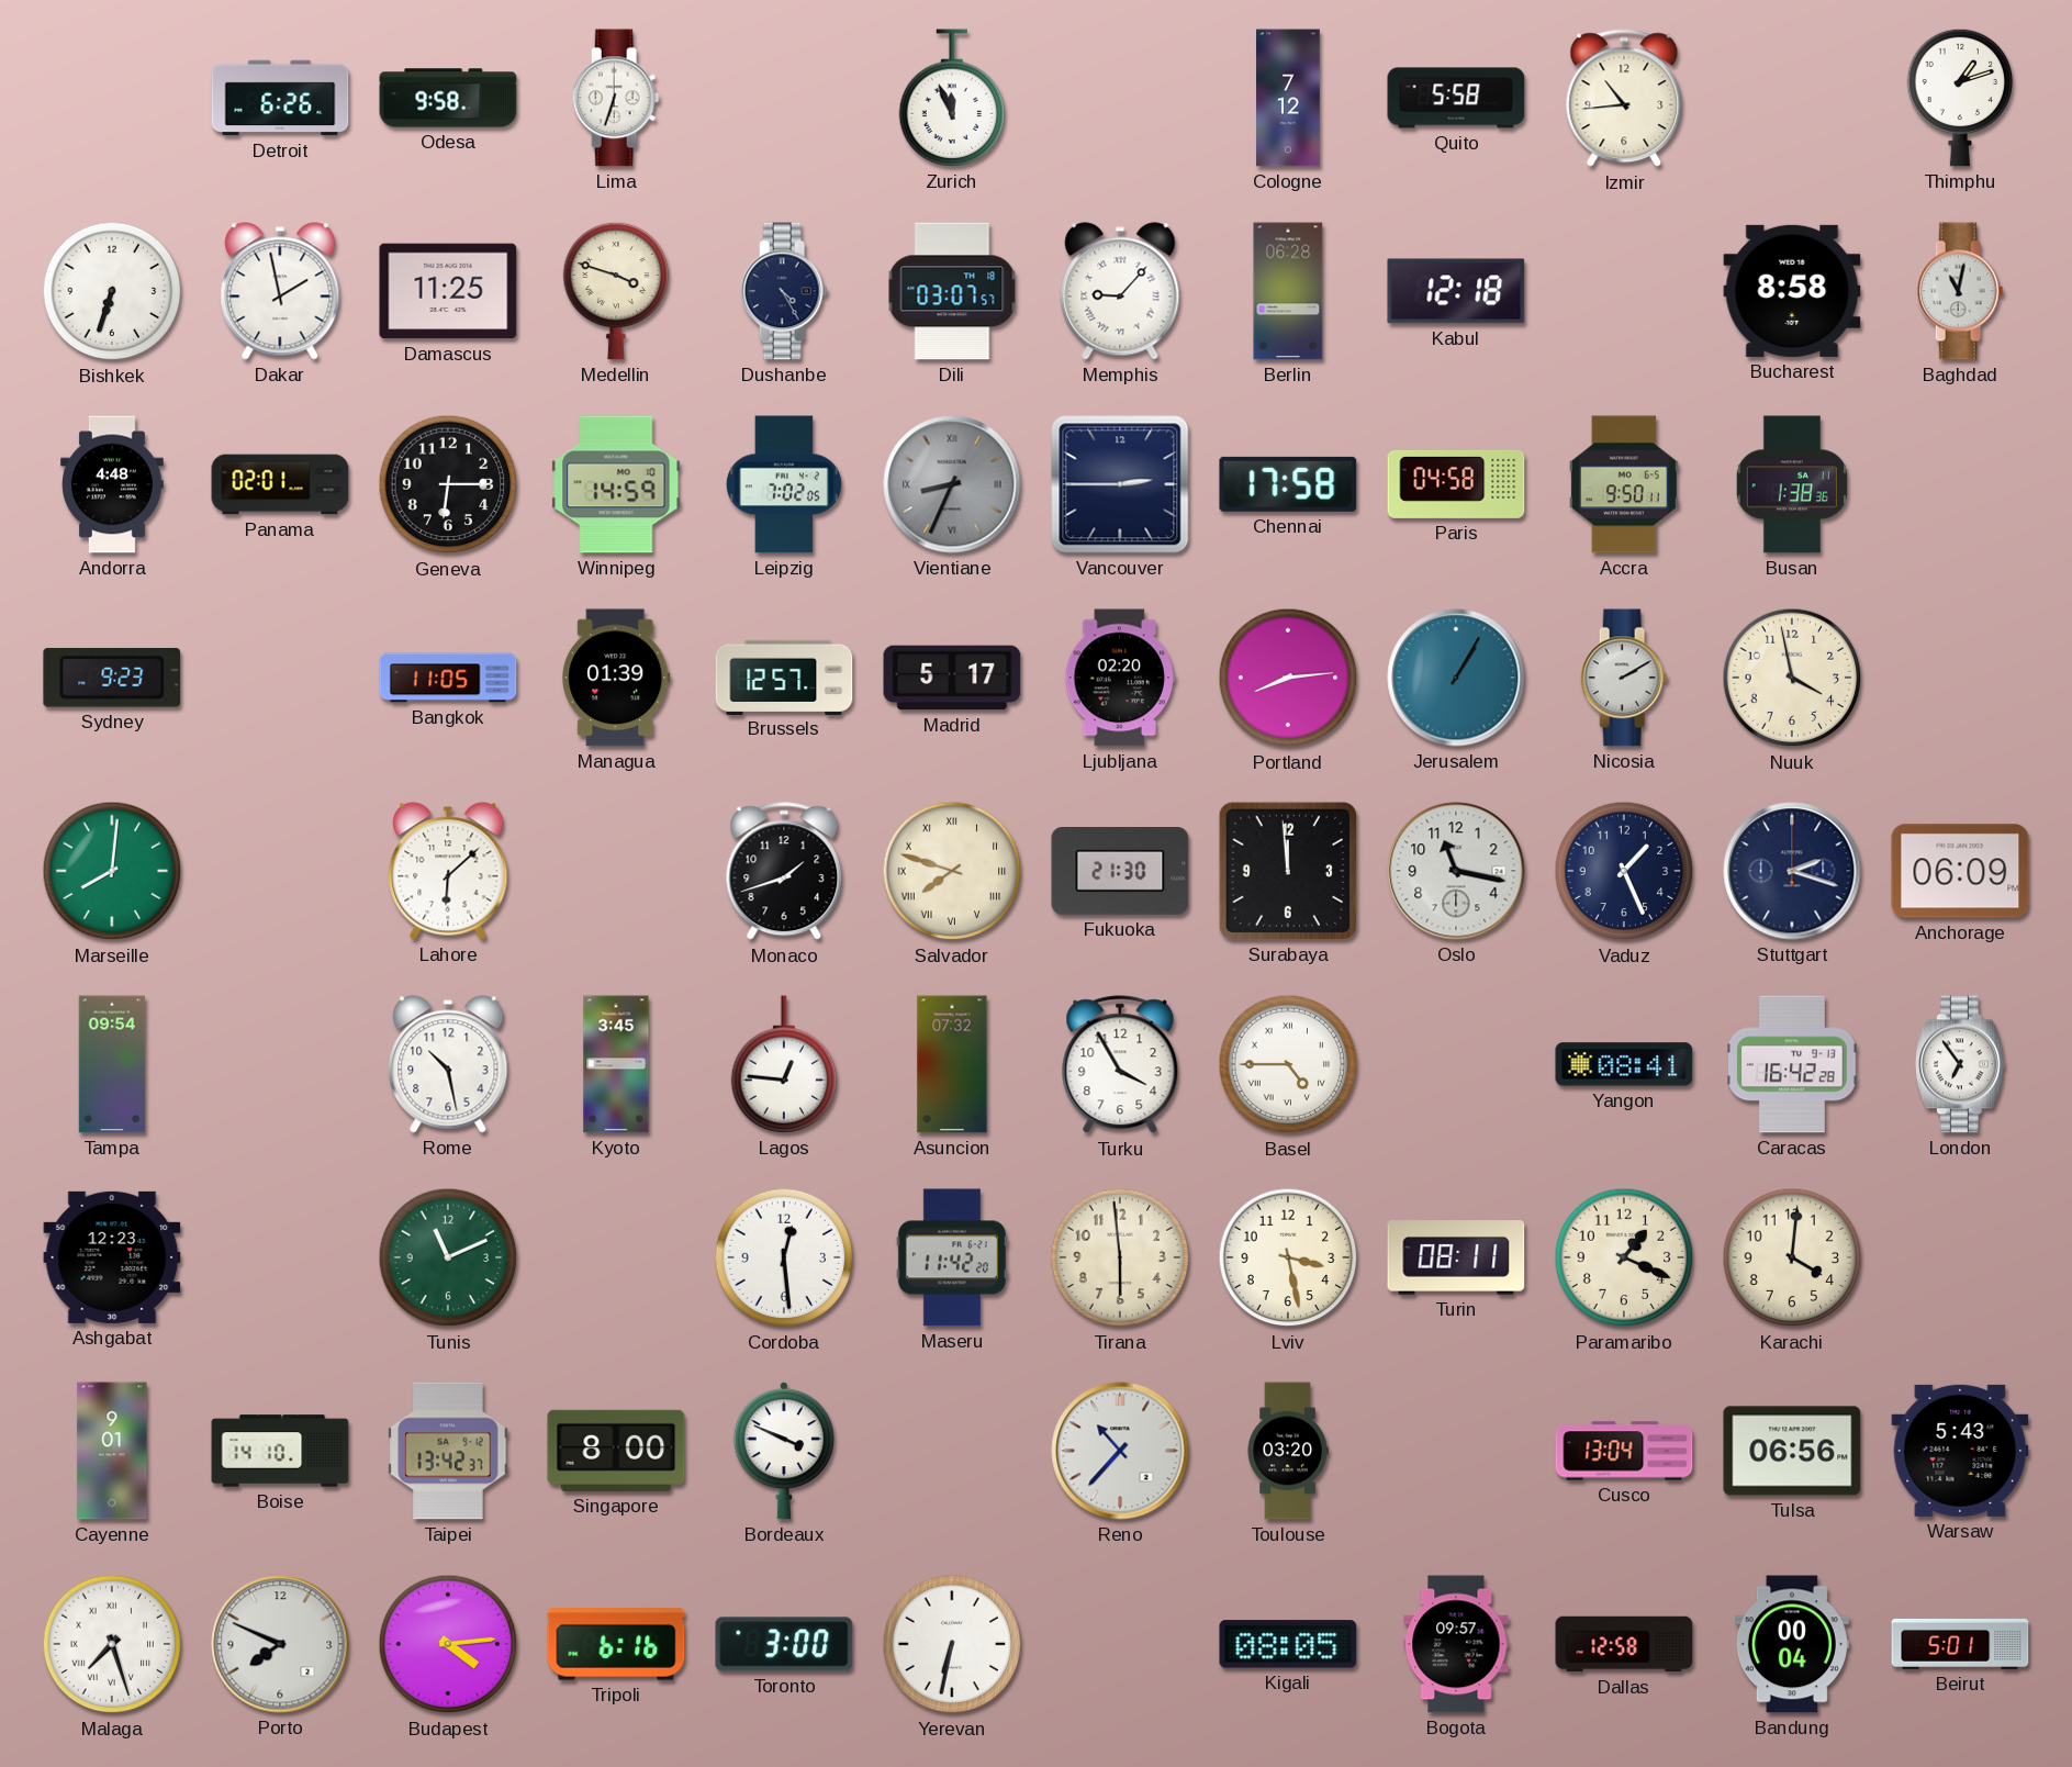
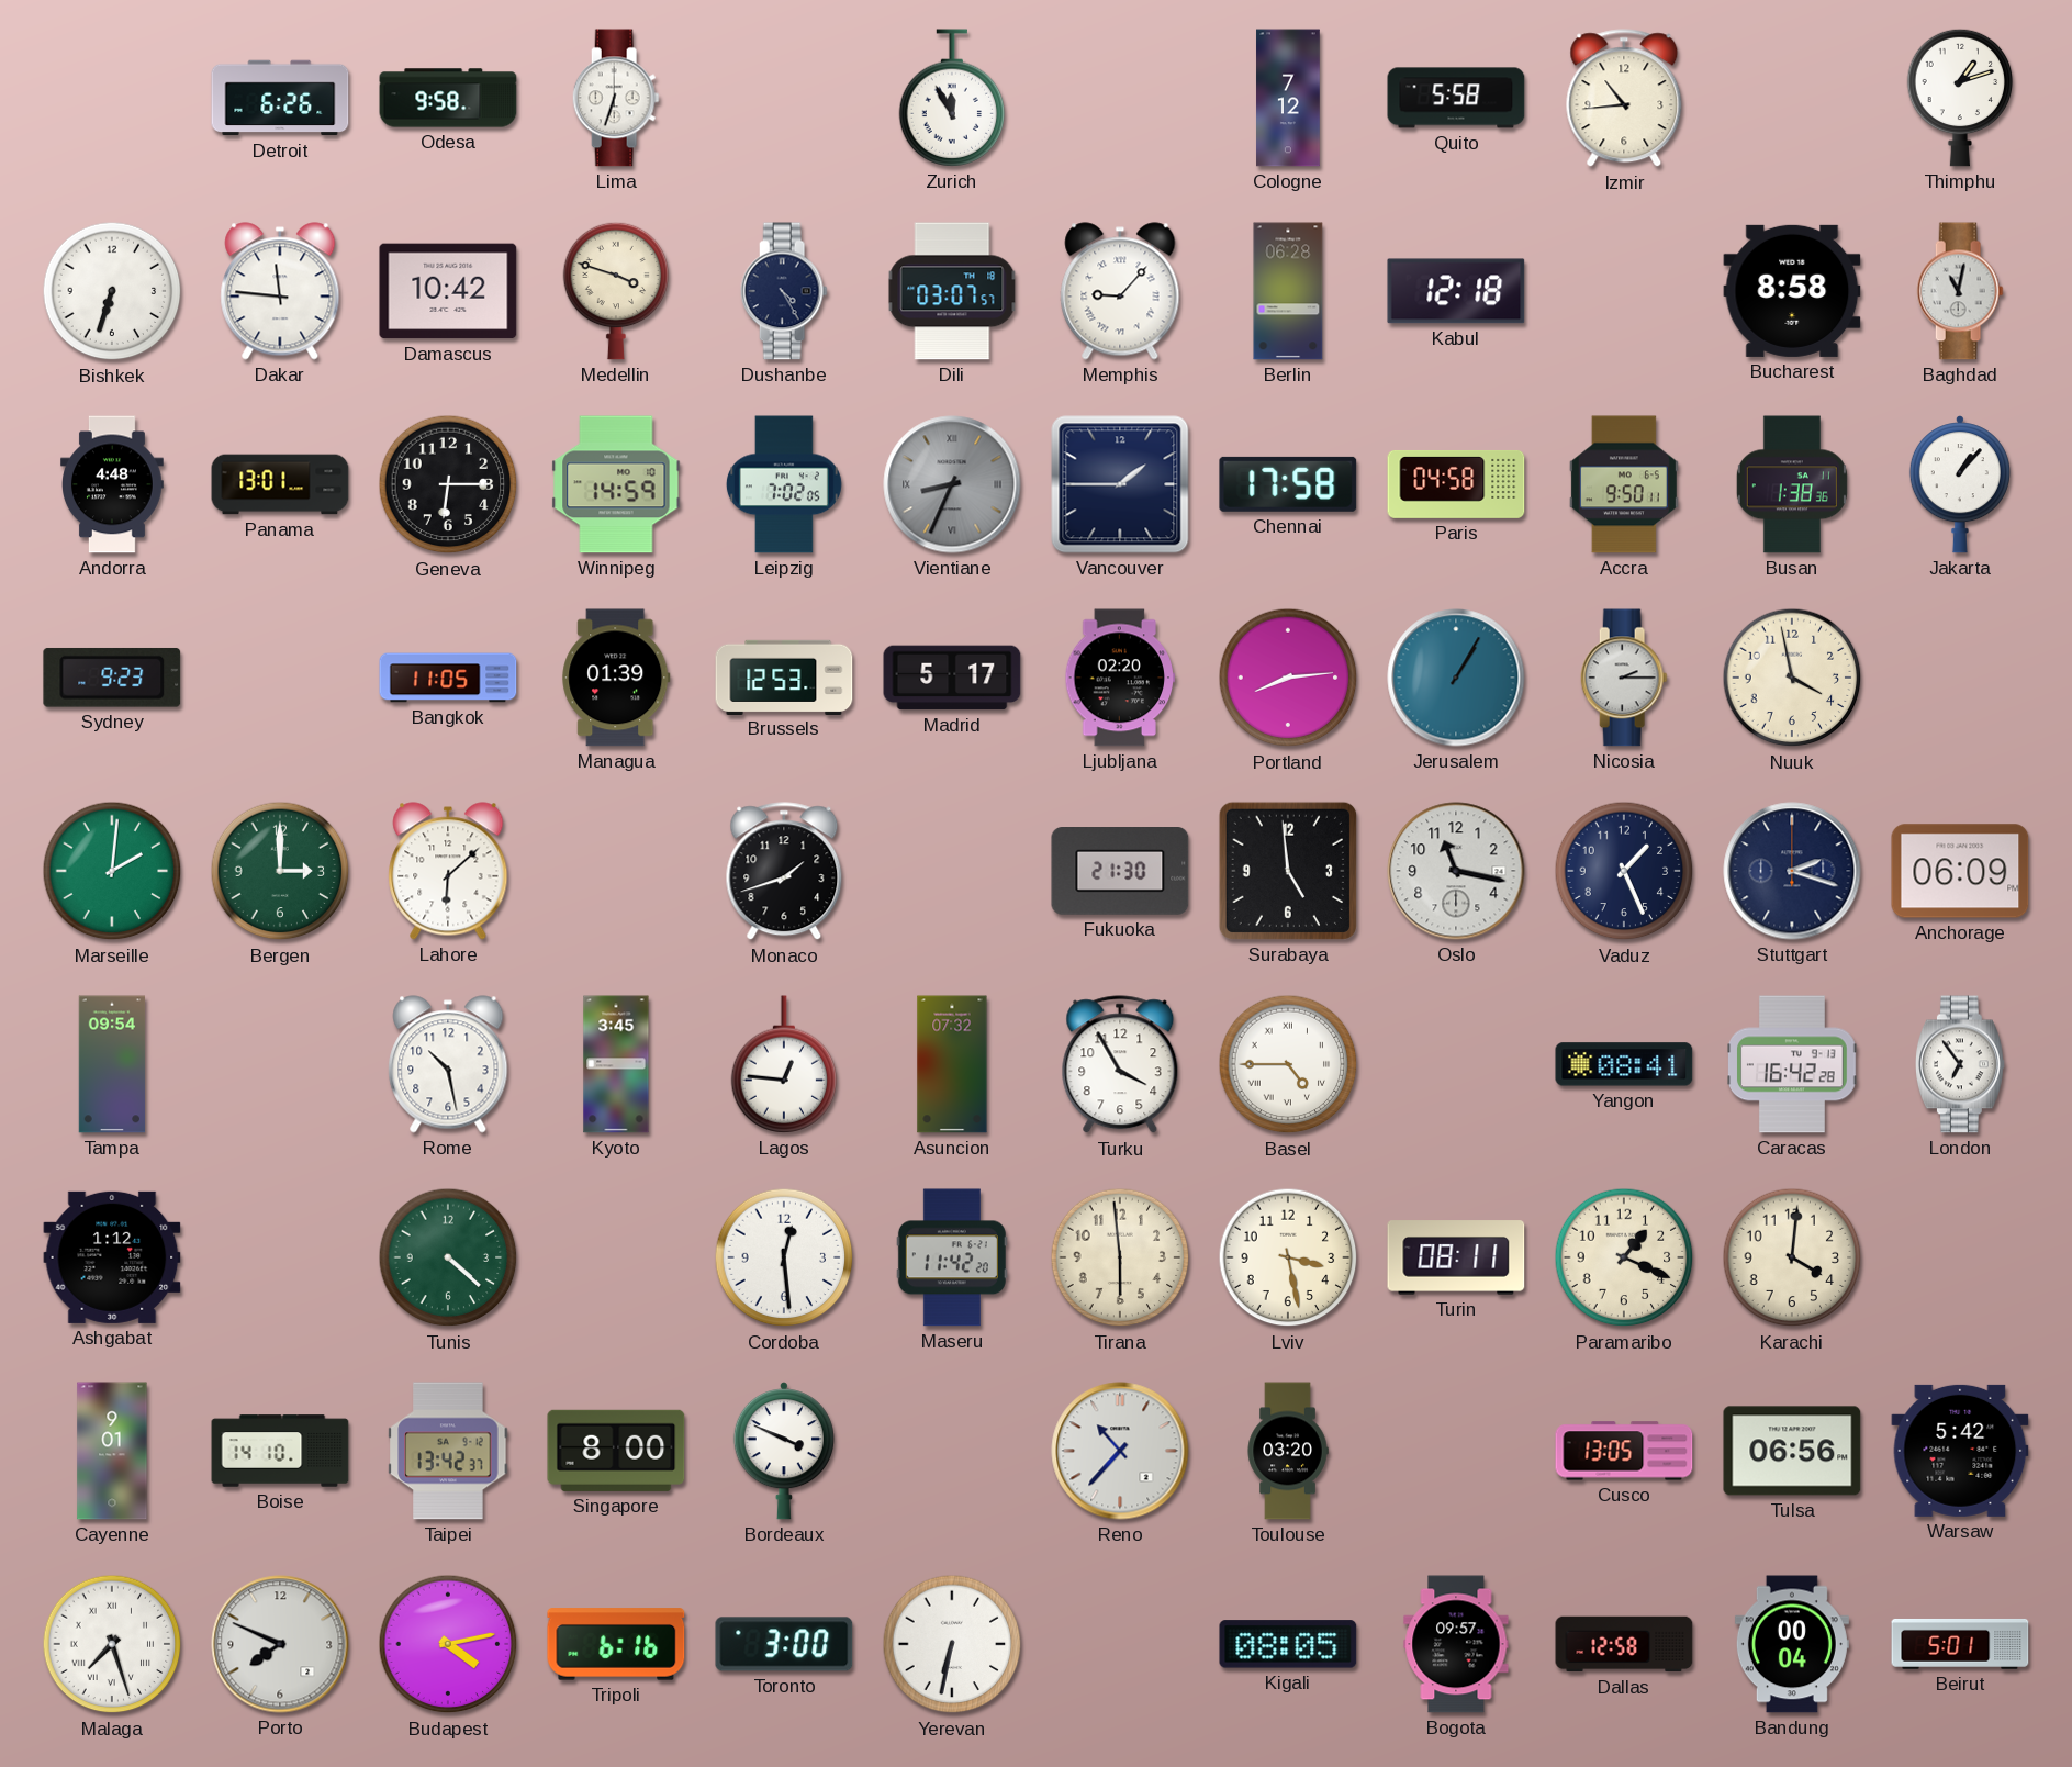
Zurich: 11:56 -> 11:55
Dakar: 1:58 -> 11:46
Damascus: 11:25 -> 10:42
Panama: 02:01 -> 13:01
Vancouver: 2:45 -> 1:45
Jakarta: none -> 1:07
Brussels: 12:57 -> 12:53
Nicosia: 2:10 -> 2:15
Marseille: 8:01 -> 2:01
Bergen: none -> 3:00
Salvador: 7:48 -> none
Surabaya: 11:59 -> 4:59
Ashgabat: 12:23 -> 1:12
Tunis: 11:11 -> 4:22
Cusco: 13:04 -> 13:05
Warsaw: 5:43 -> 5:42
Budapest: 4:14 -> 4:13
